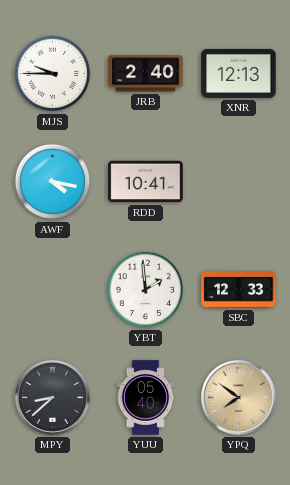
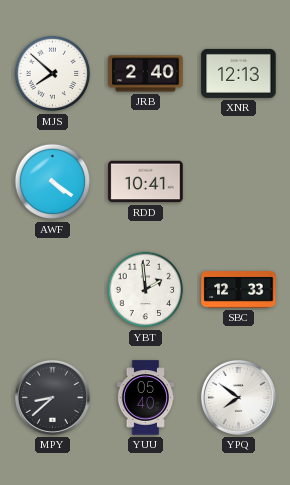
MJS: 9:45 -> 7:52
AWF: 4:17 -> 4:21
YPQ dial: champagne -> white
